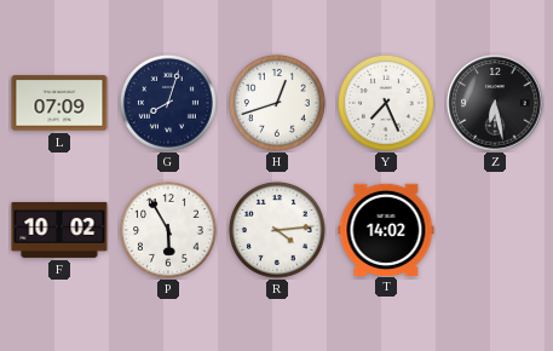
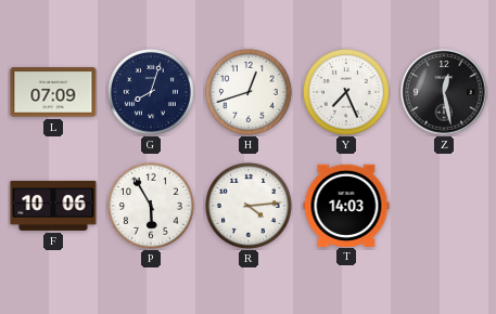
Z: 6:28 -> 12:28
F: 10:02 -> 10:06
T: 14:02 -> 14:03
